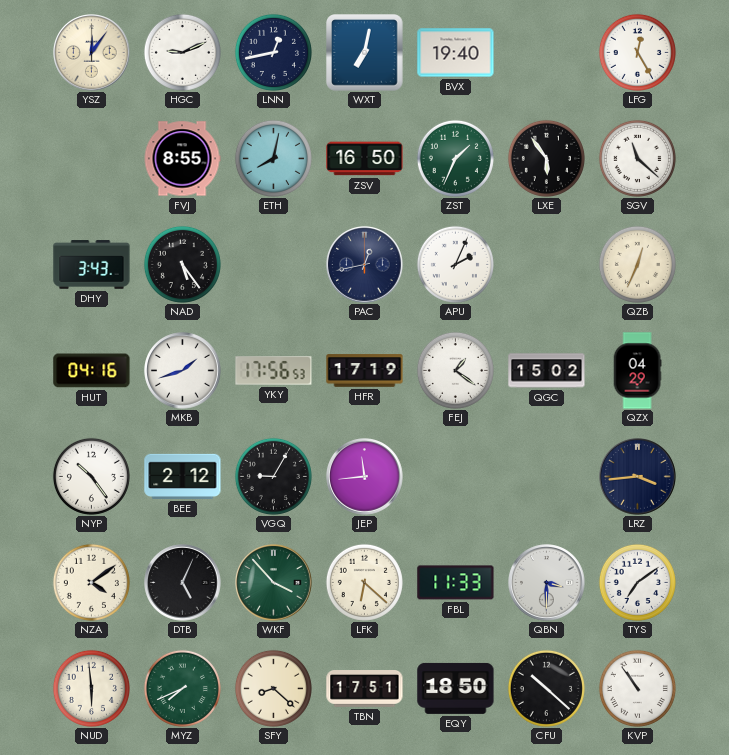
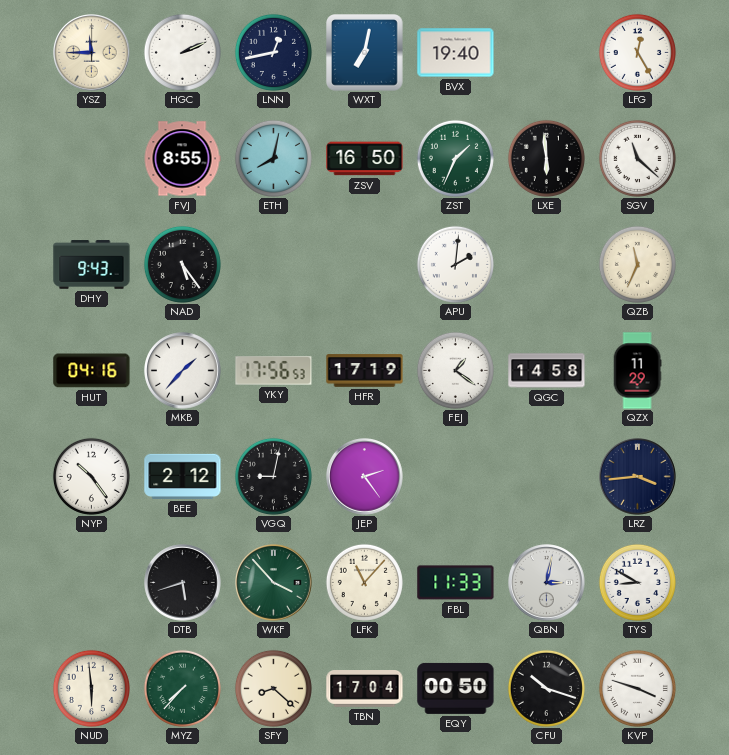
YSZ: 12:06 -> 11:45
HGC: 9:11 -> 2:11
LXE: 5:54 -> 5:59
DHY: 3:43 -> 9:43
PAC: 12:43 -> none
APU: 2:04 -> 2:01
QZB: 12:34 -> 11:34
MKB: 1:42 -> 1:37
QGC: 15:02 -> 14:58
QZX: 04:29 -> 11:29
VGQ: 9:05 -> 9:02
JEP: 11:44 -> 2:24
NZA: 4:09 -> none
DTB: 5:04 -> 5:42
LFK: 6:22 -> 11:07
QBN: 3:30 -> 3:02
TYS: 7:09 -> 8:50
MYZ: 7:41 -> 7:37
TBN: 17:51 -> 17:04
EQY: 18:50 -> 00:50
CFU: 10:22 -> 10:18
KVP: 10:54 -> 3:48
